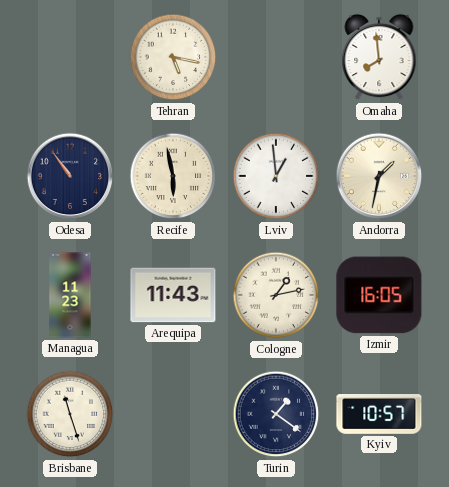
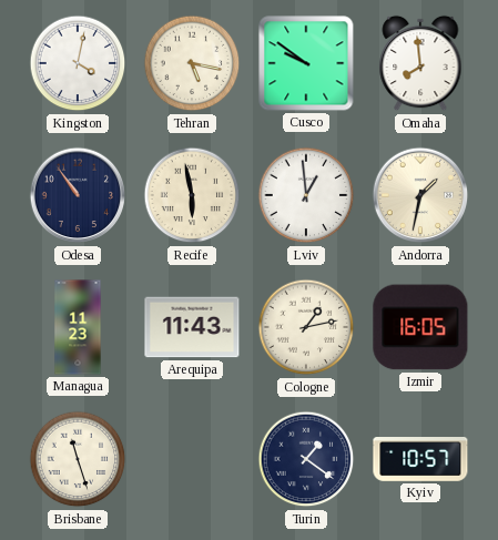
Kingston: none -> 4:02
Cusco: none -> 9:51
